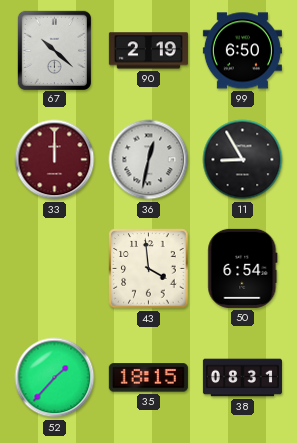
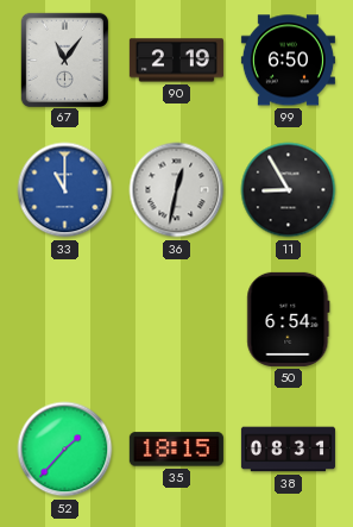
67: 10:22 -> 11:06
33: 12:00 -> 11:00
33 dial: burgundy -> blue
43: 3:59 -> none
